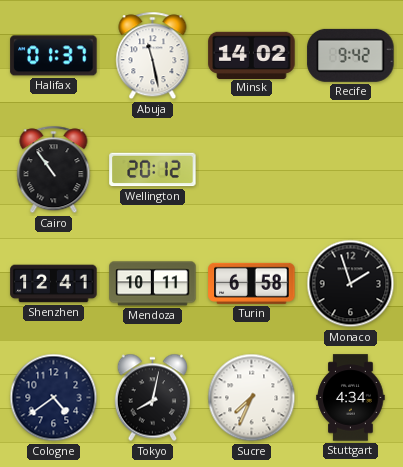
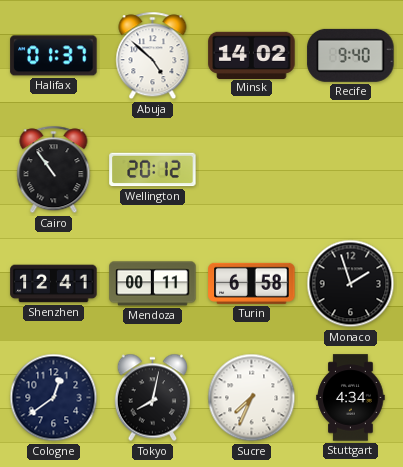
Abuja: 11:28 -> 4:52
Recife: 9:42 -> 9:40
Mendoza: 10:11 -> 00:11
Cologne: 4:39 -> 12:39
